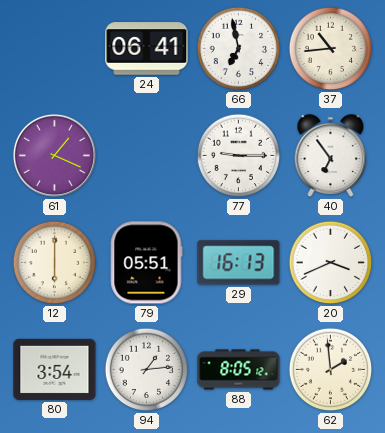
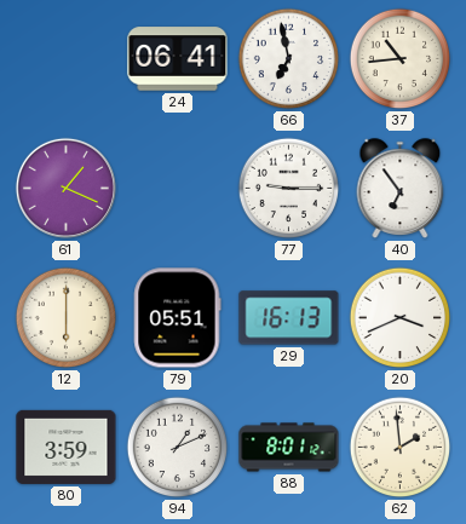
80: 3:54 -> 3:59
94: 1:14 -> 1:11
88: 8:05 -> 8:01
